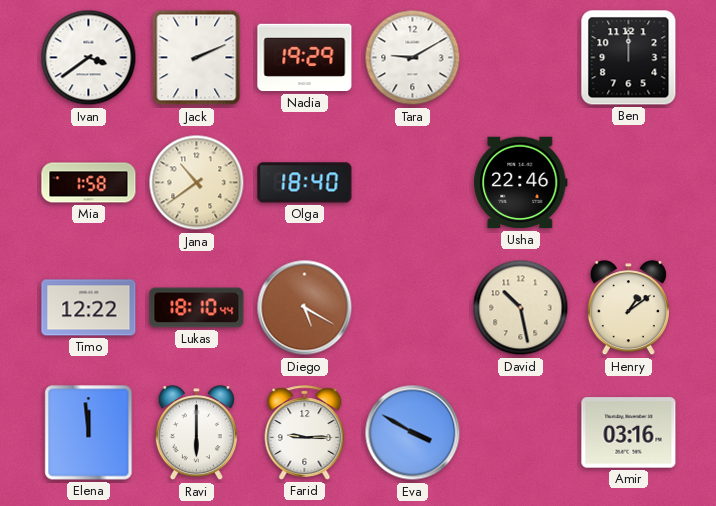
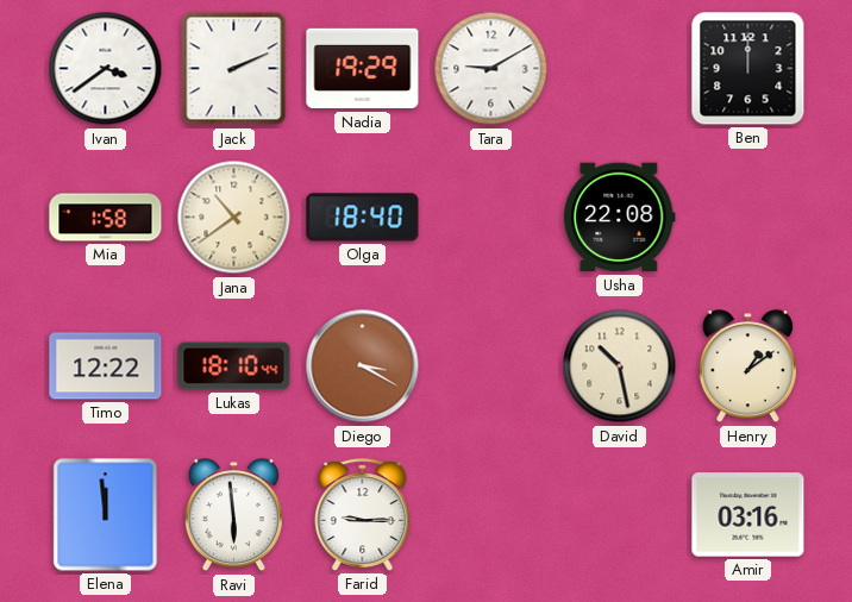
Usha: 22:46 -> 22:08
Diego: 5:20 -> 3:20
Ravi: 6:00 -> 5:59
Eva: 3:50 -> none
